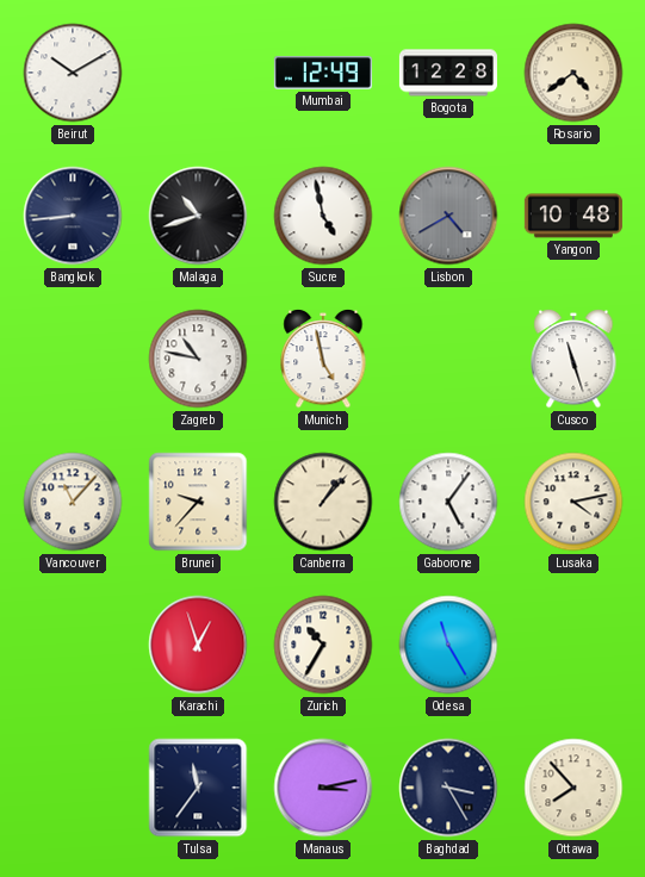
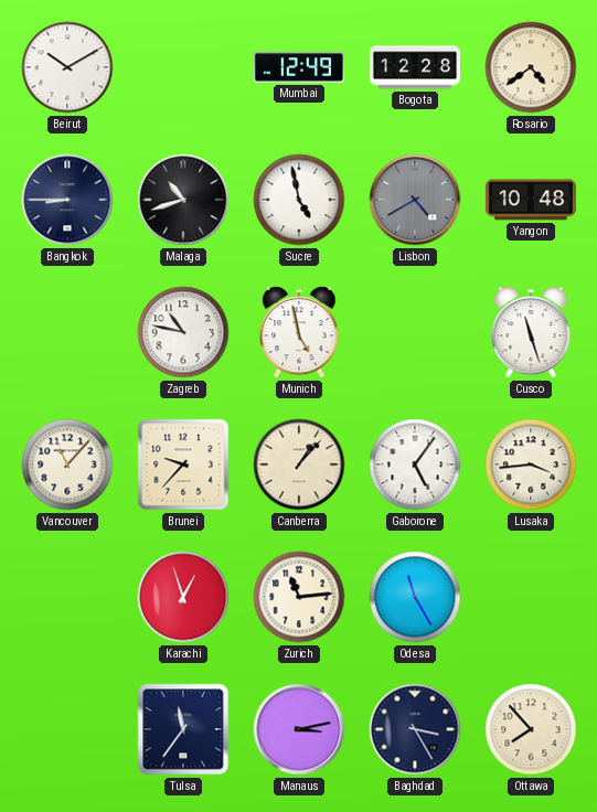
Bangkok: 8:44 -> 8:45
Lusaka: 4:13 -> 3:44
Zurich: 10:35 -> 11:14
